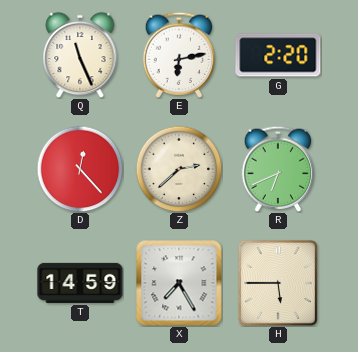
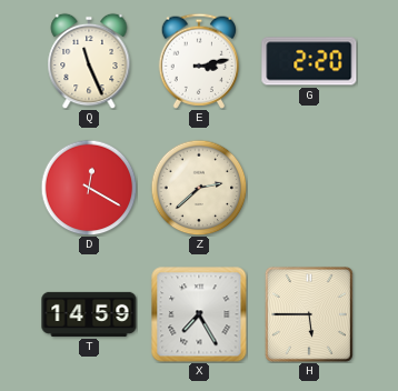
E: 6:13 -> 3:13
D: 12:23 -> 12:20
R: 6:41 -> none
